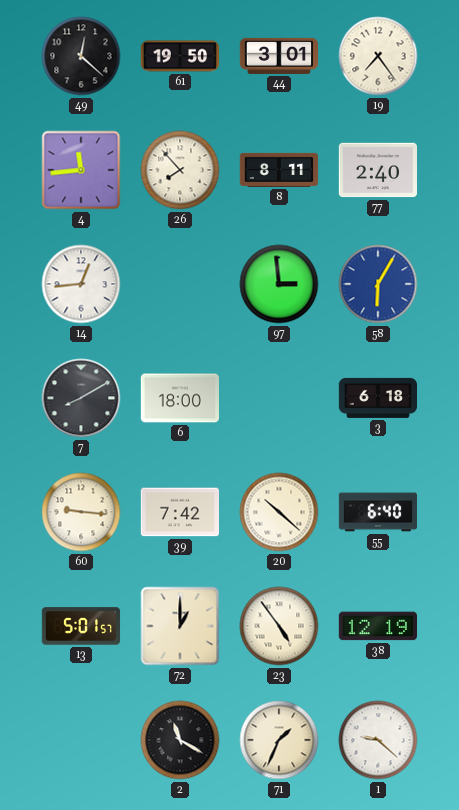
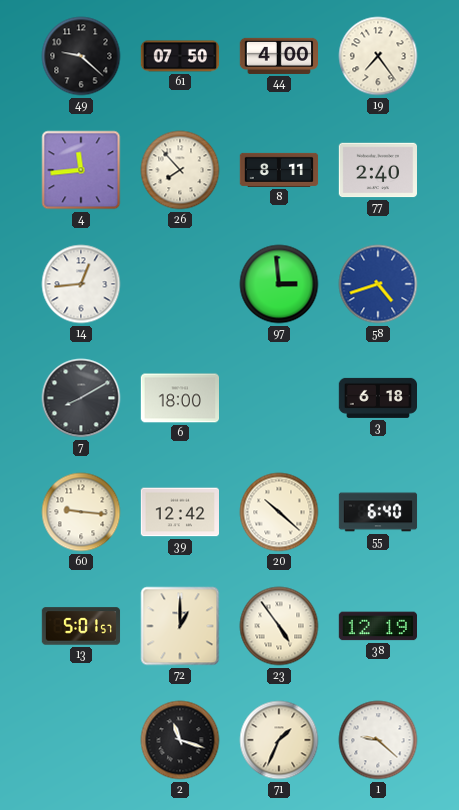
49: 12:22 -> 9:22
61: 19:50 -> 07:50
44: 3:01 -> 4:00
58: 6:05 -> 4:42
39: 7:42 -> 12:42
2: 11:20 -> 11:18
